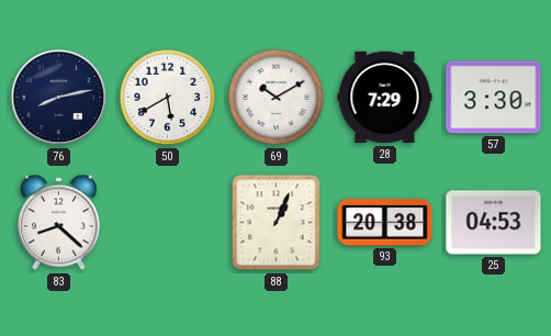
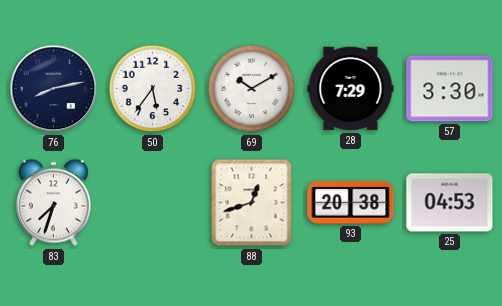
50: 5:40 -> 5:36
83: 8:22 -> 7:33
88: 1:04 -> 12:42
